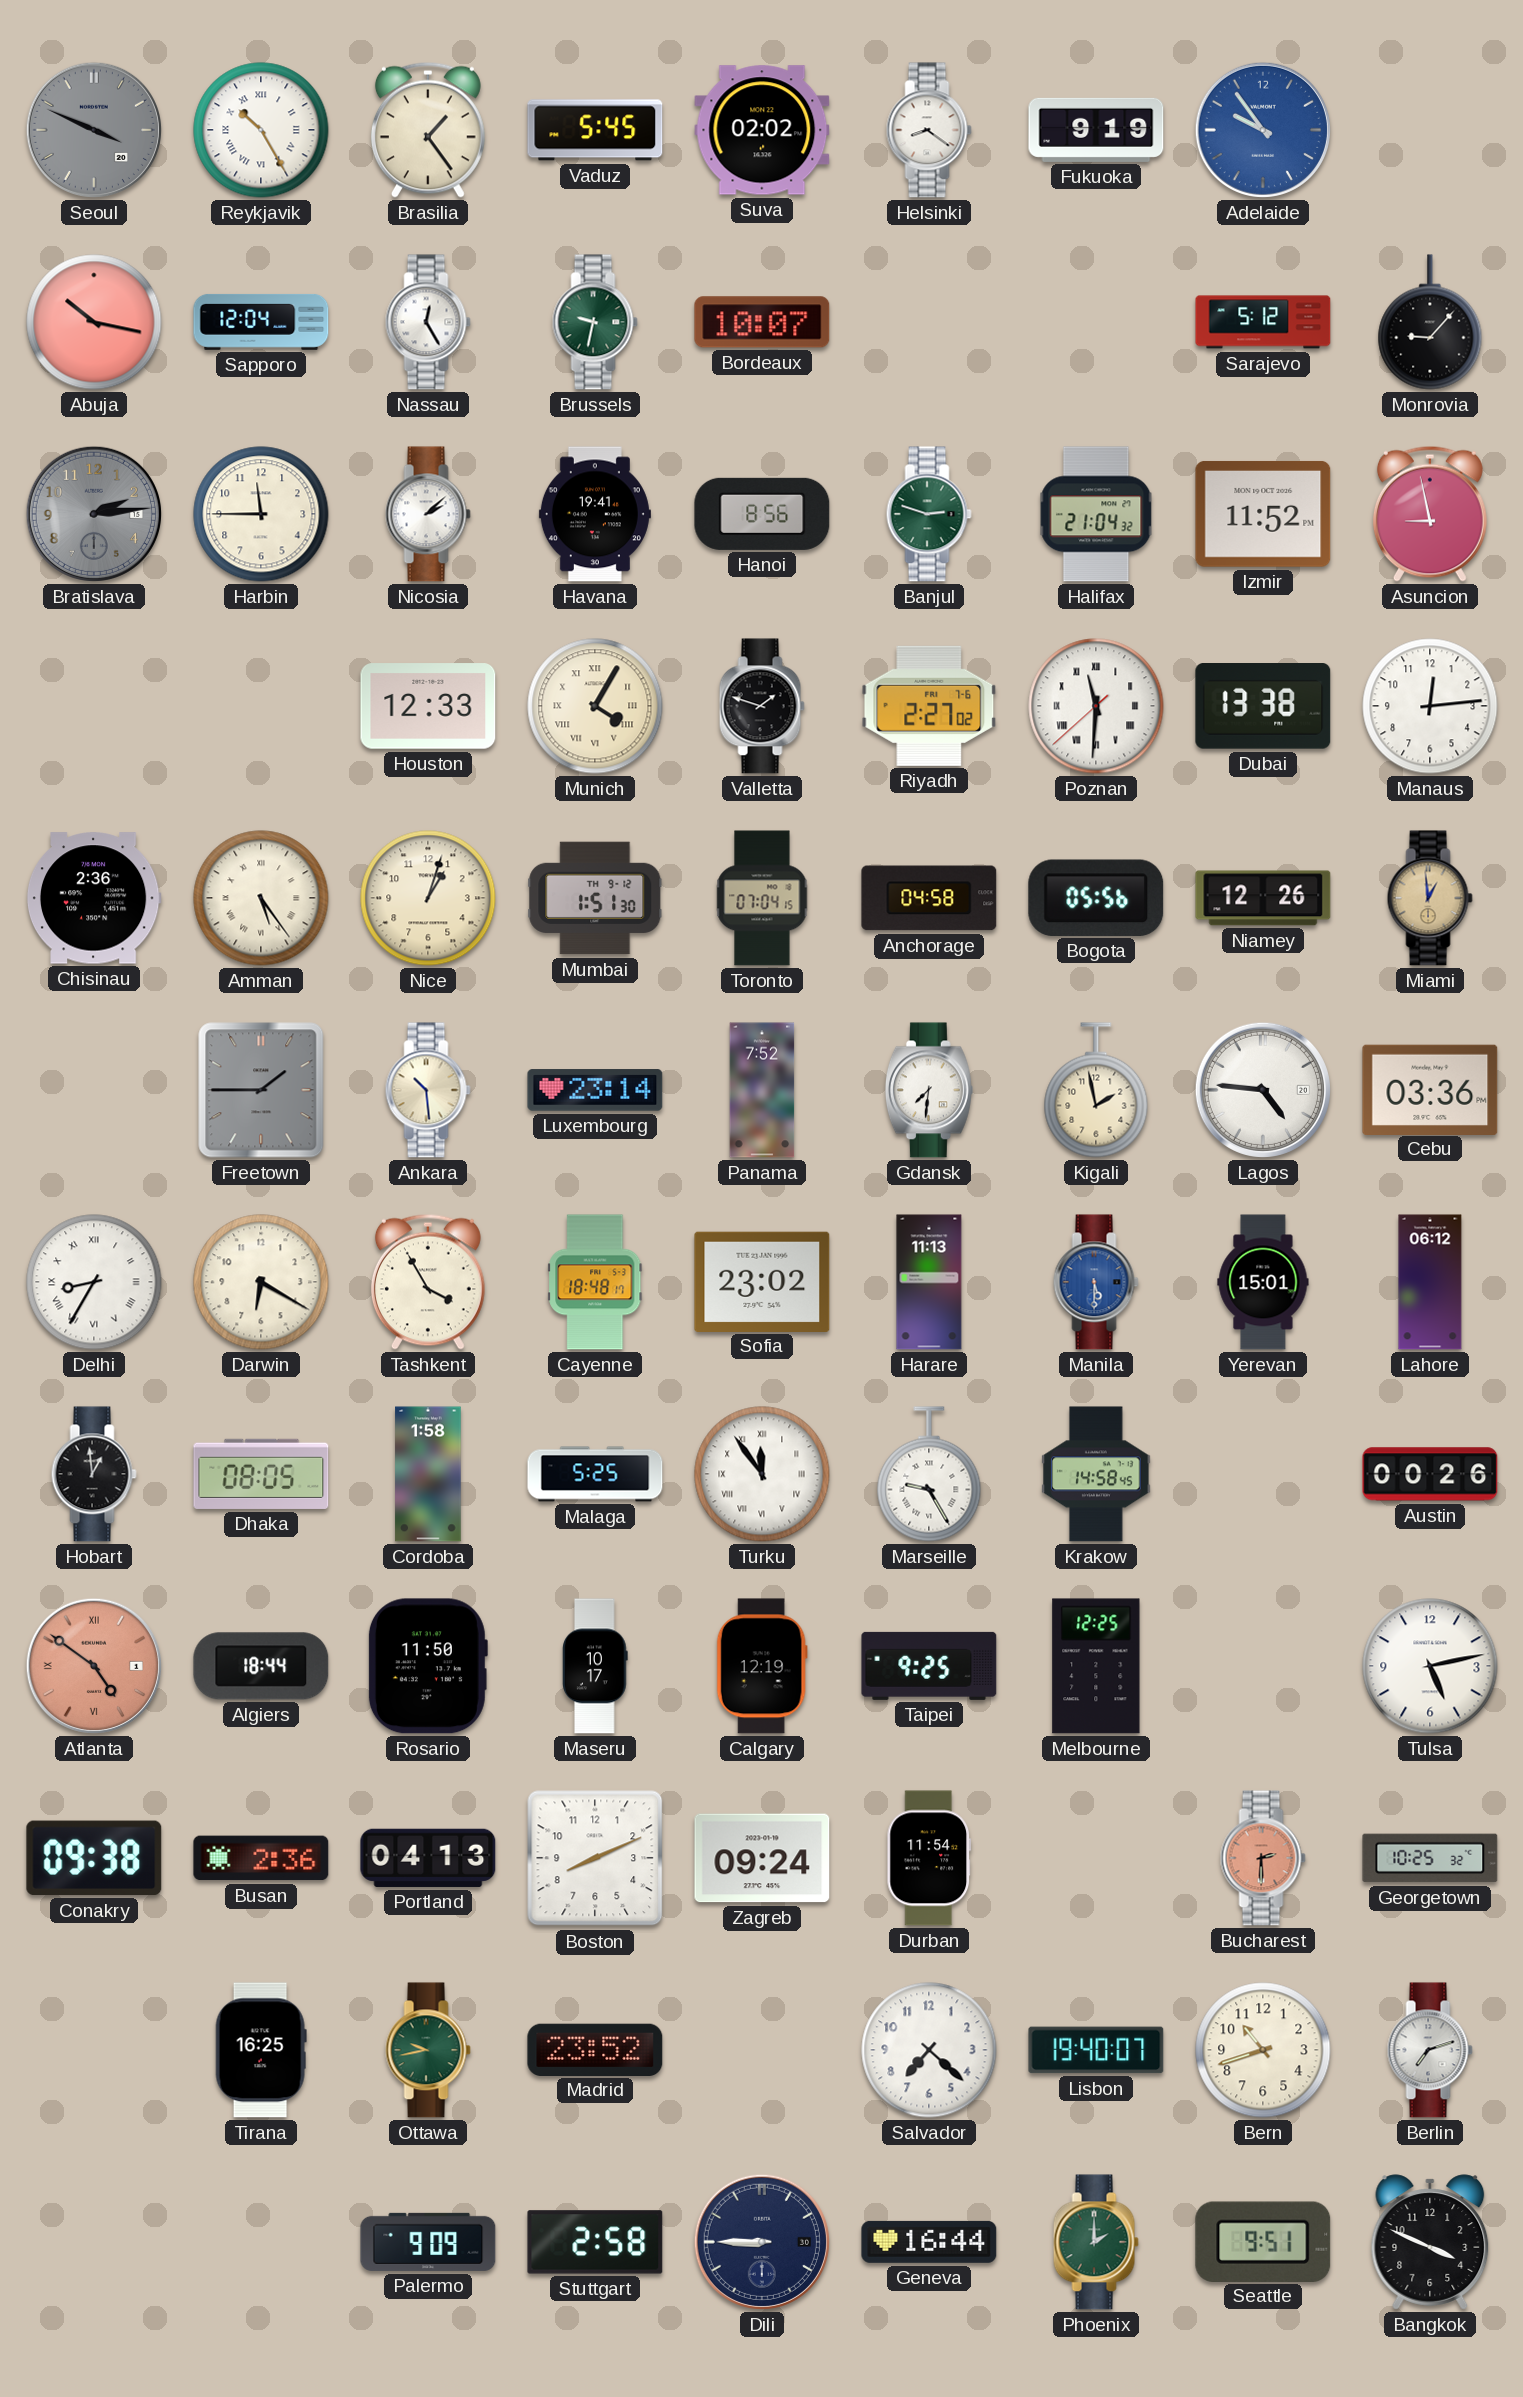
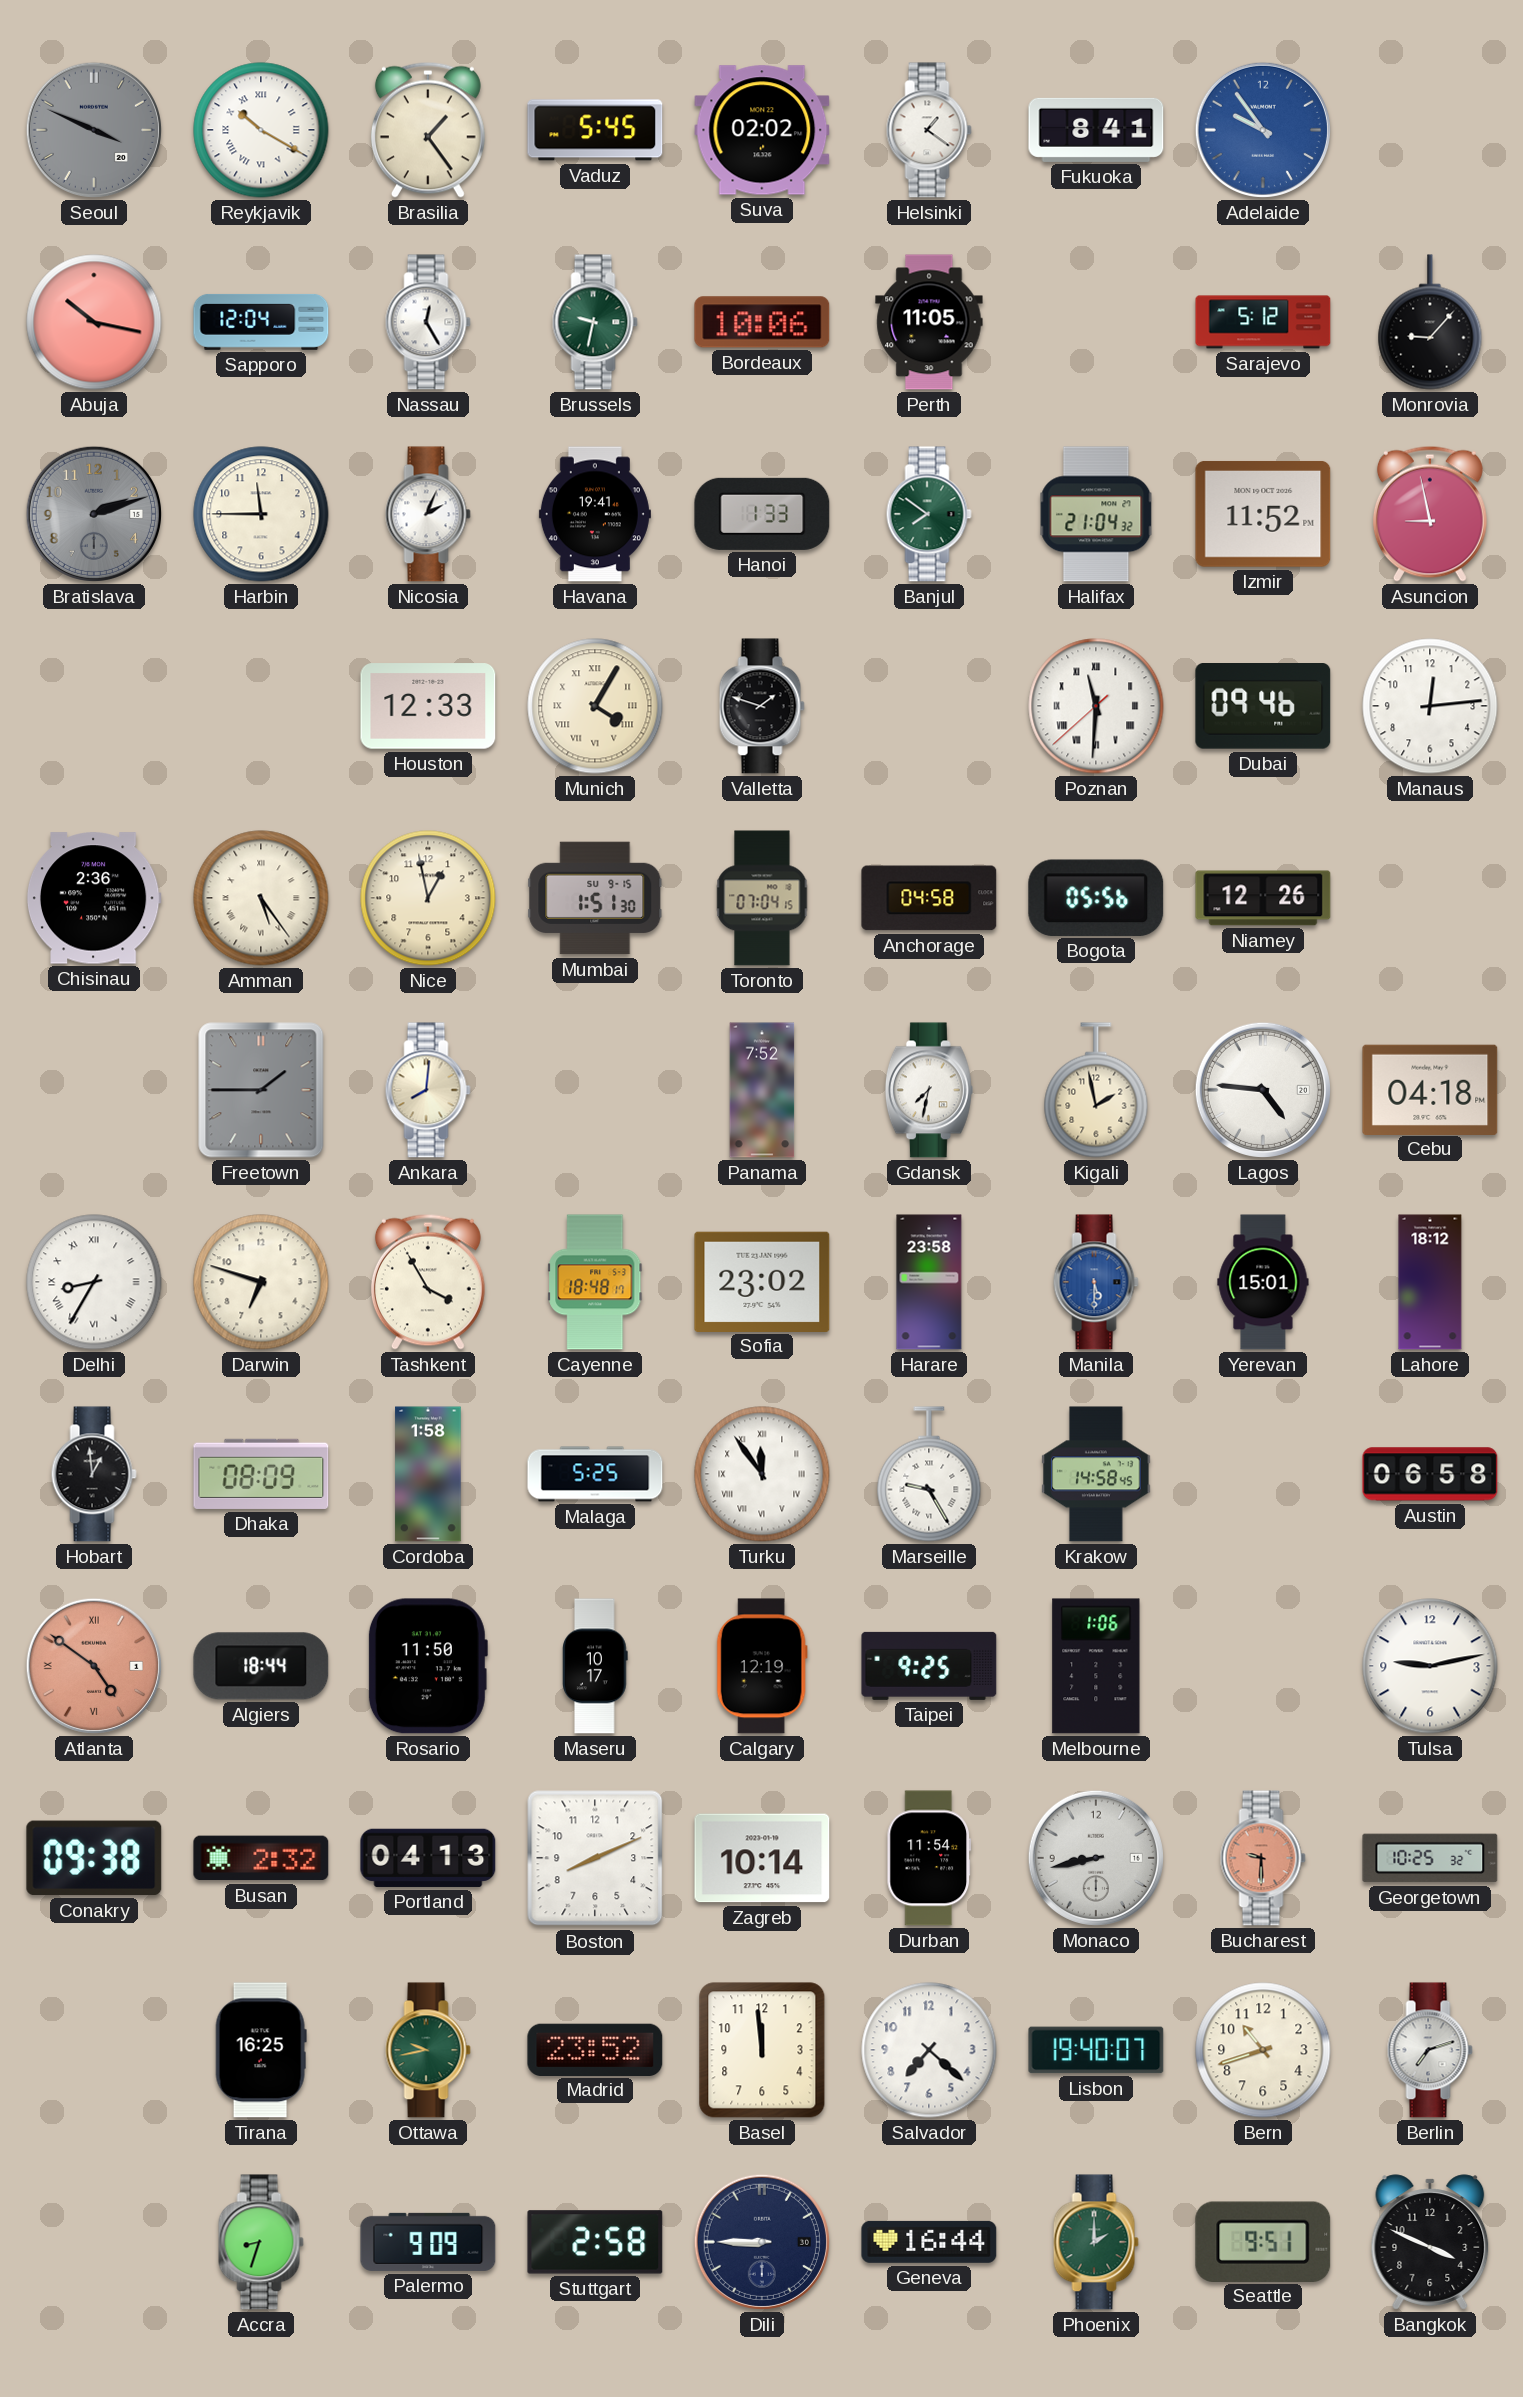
Reykjavik: 10:25 -> 10:20
Helsinki: 8:21 -> 1:21
Fukuoka: 9:19 -> 8:41
Bordeaux: 10:07 -> 10:06
Perth: none -> 11:05
Bratislava: 2:14 -> 2:12
Nicosia: 2:08 -> 2:04
Hanoi: 8:56 -> 1:33
Banjul: 2:48 -> 7:51
Riyadh: 2:27 -> none
Dubai: 13:38 -> 09:46
Nice: 1:03 -> 12:58
Mumbai date: TH 9-12 -> SU 9-15
Miami: 12:59 -> none
Ankara: 10:29 -> 8:01
Luxembourg: 23:14 -> none
Gdansk: 7:31 -> 7:32
Cebu: 03:36 -> 04:18
Darwin: 6:20 -> 6:48
Harare: 11:13 -> 23:58
Lahore: 06:12 -> 18:12
Dhaka: 08:05 -> 08:09
Austin: 00:26 -> 06:58
Melbourne: 12:25 -> 1:06
Tulsa: 5:13 -> 9:13
Busan: 2:36 -> 2:32
Zagreb: 09:24 -> 10:14
Monaco: none -> 8:43
Bucharest: 2:30 -> 9:30
Basel: none -> 11:59
Accra: none -> 8:33
